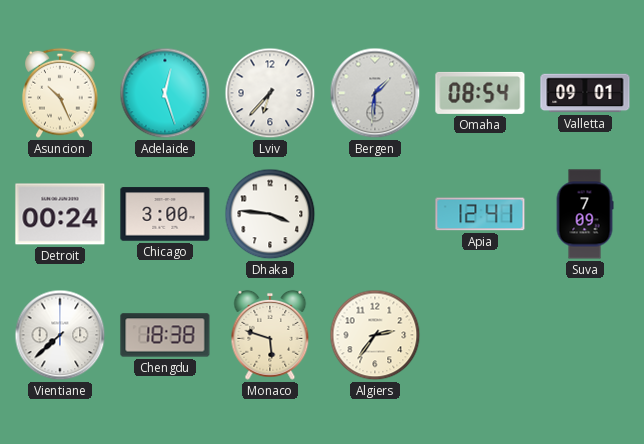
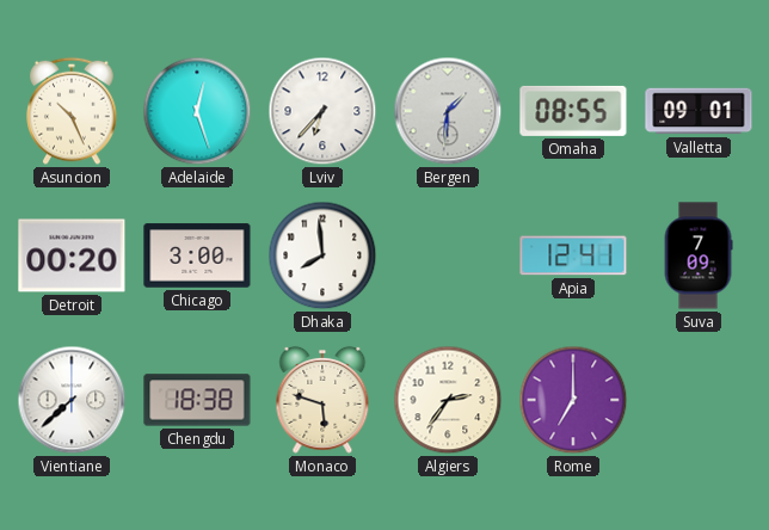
Omaha: 08:54 -> 08:55
Detroit: 00:24 -> 00:20
Dhaka: 3:46 -> 7:59
Rome: none -> 7:00
